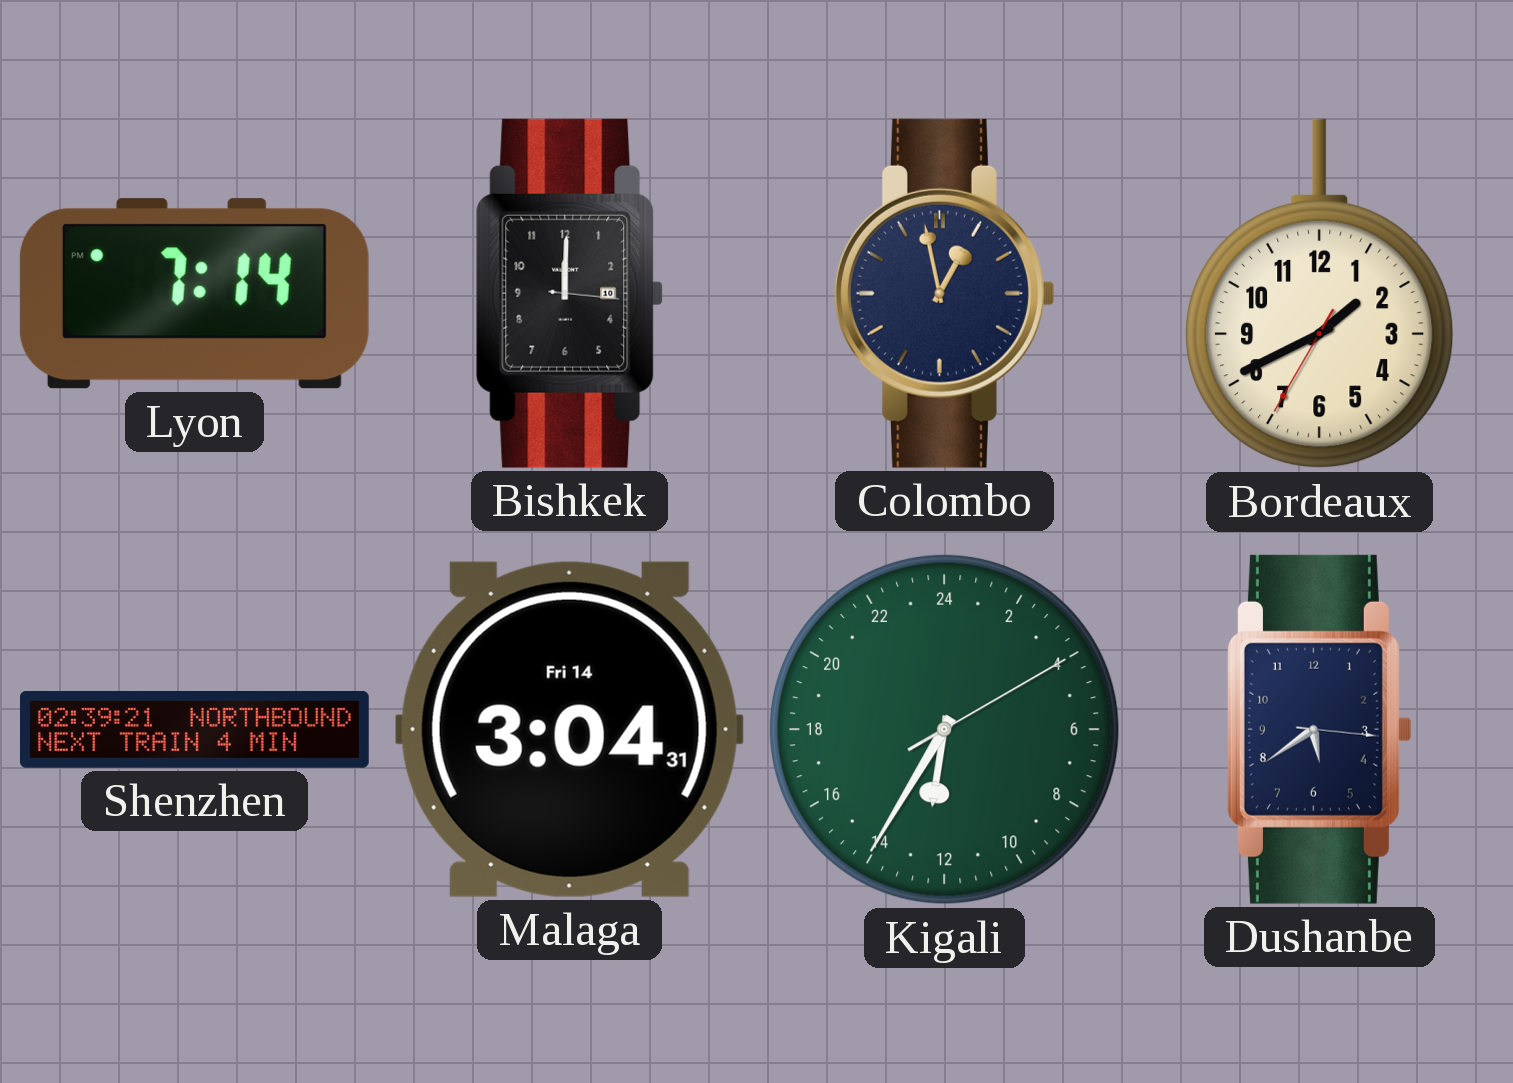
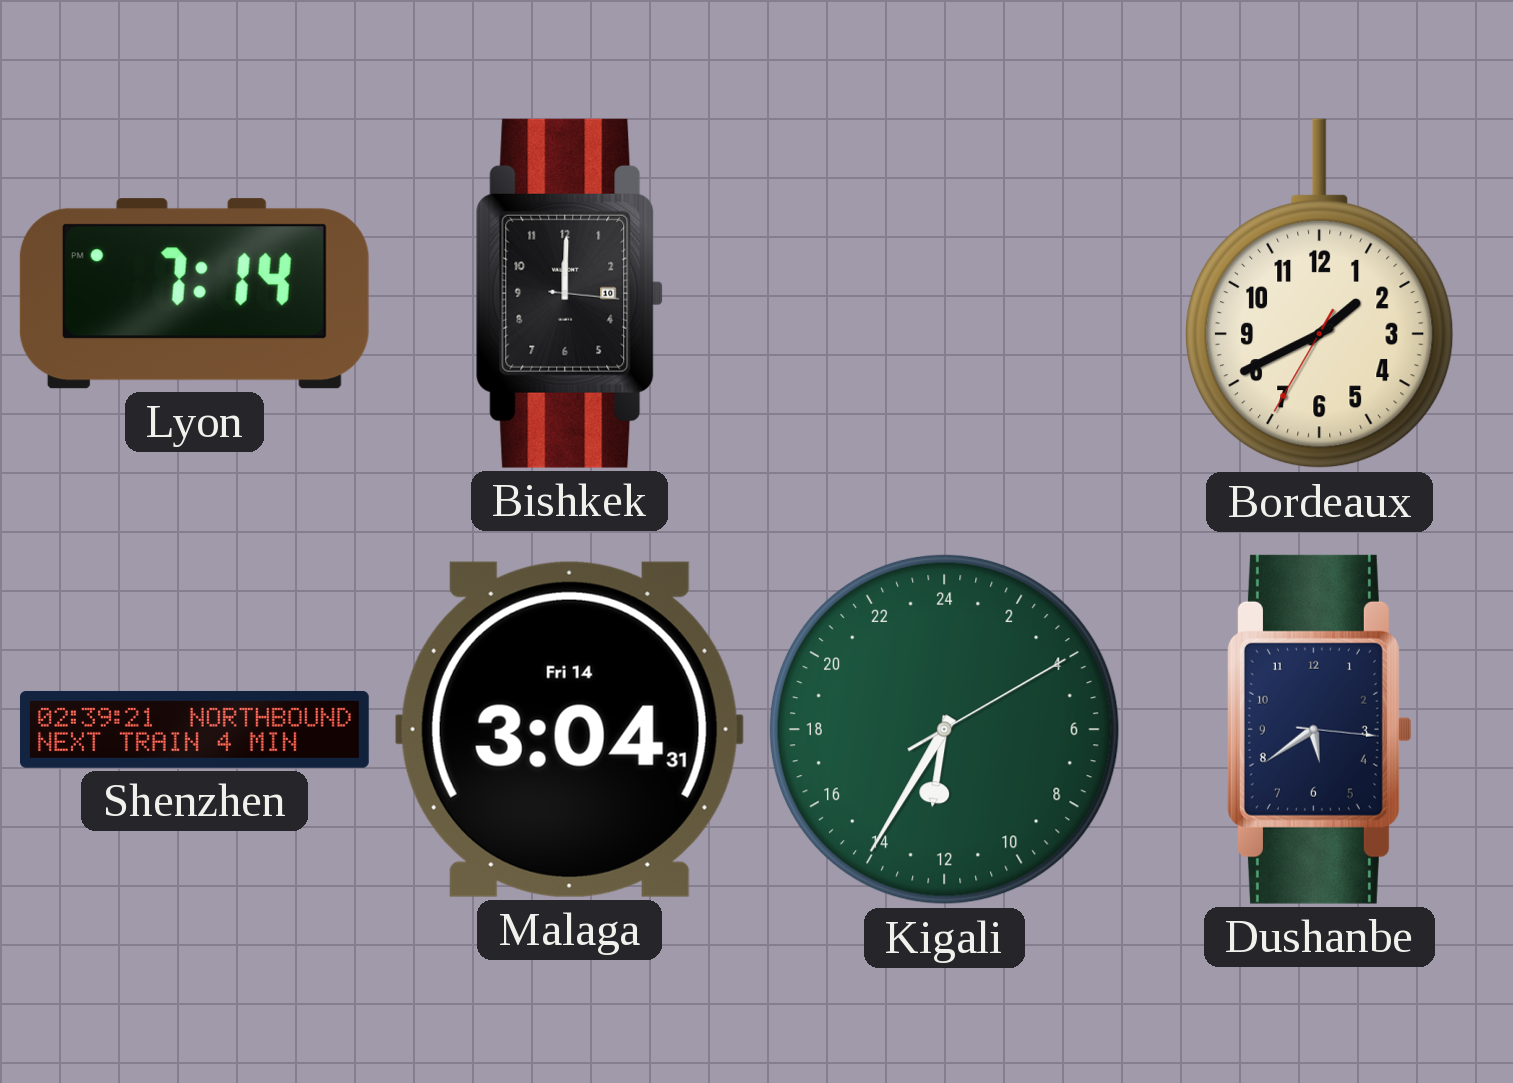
Colombo: 12:58 -> none
